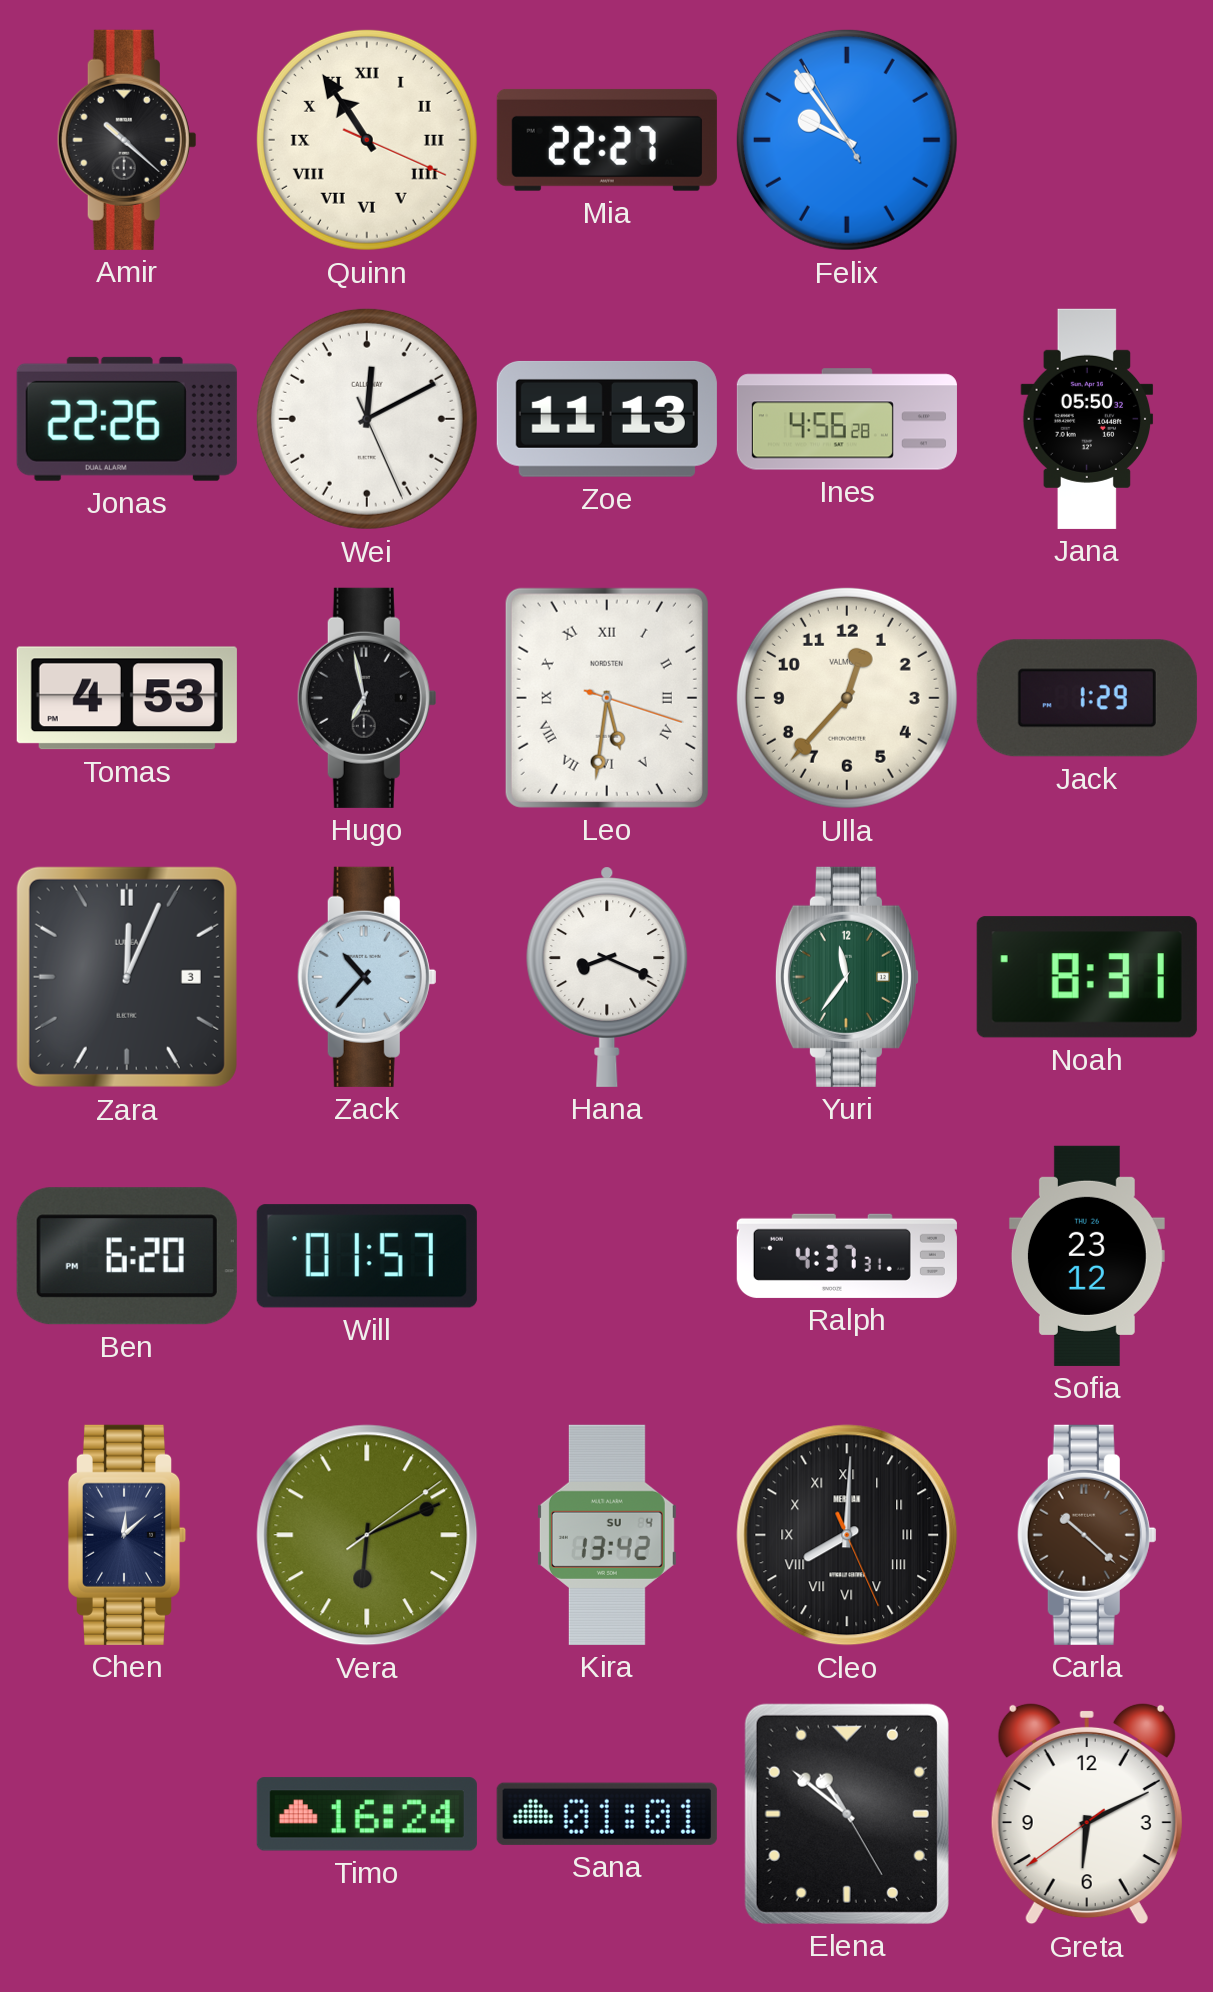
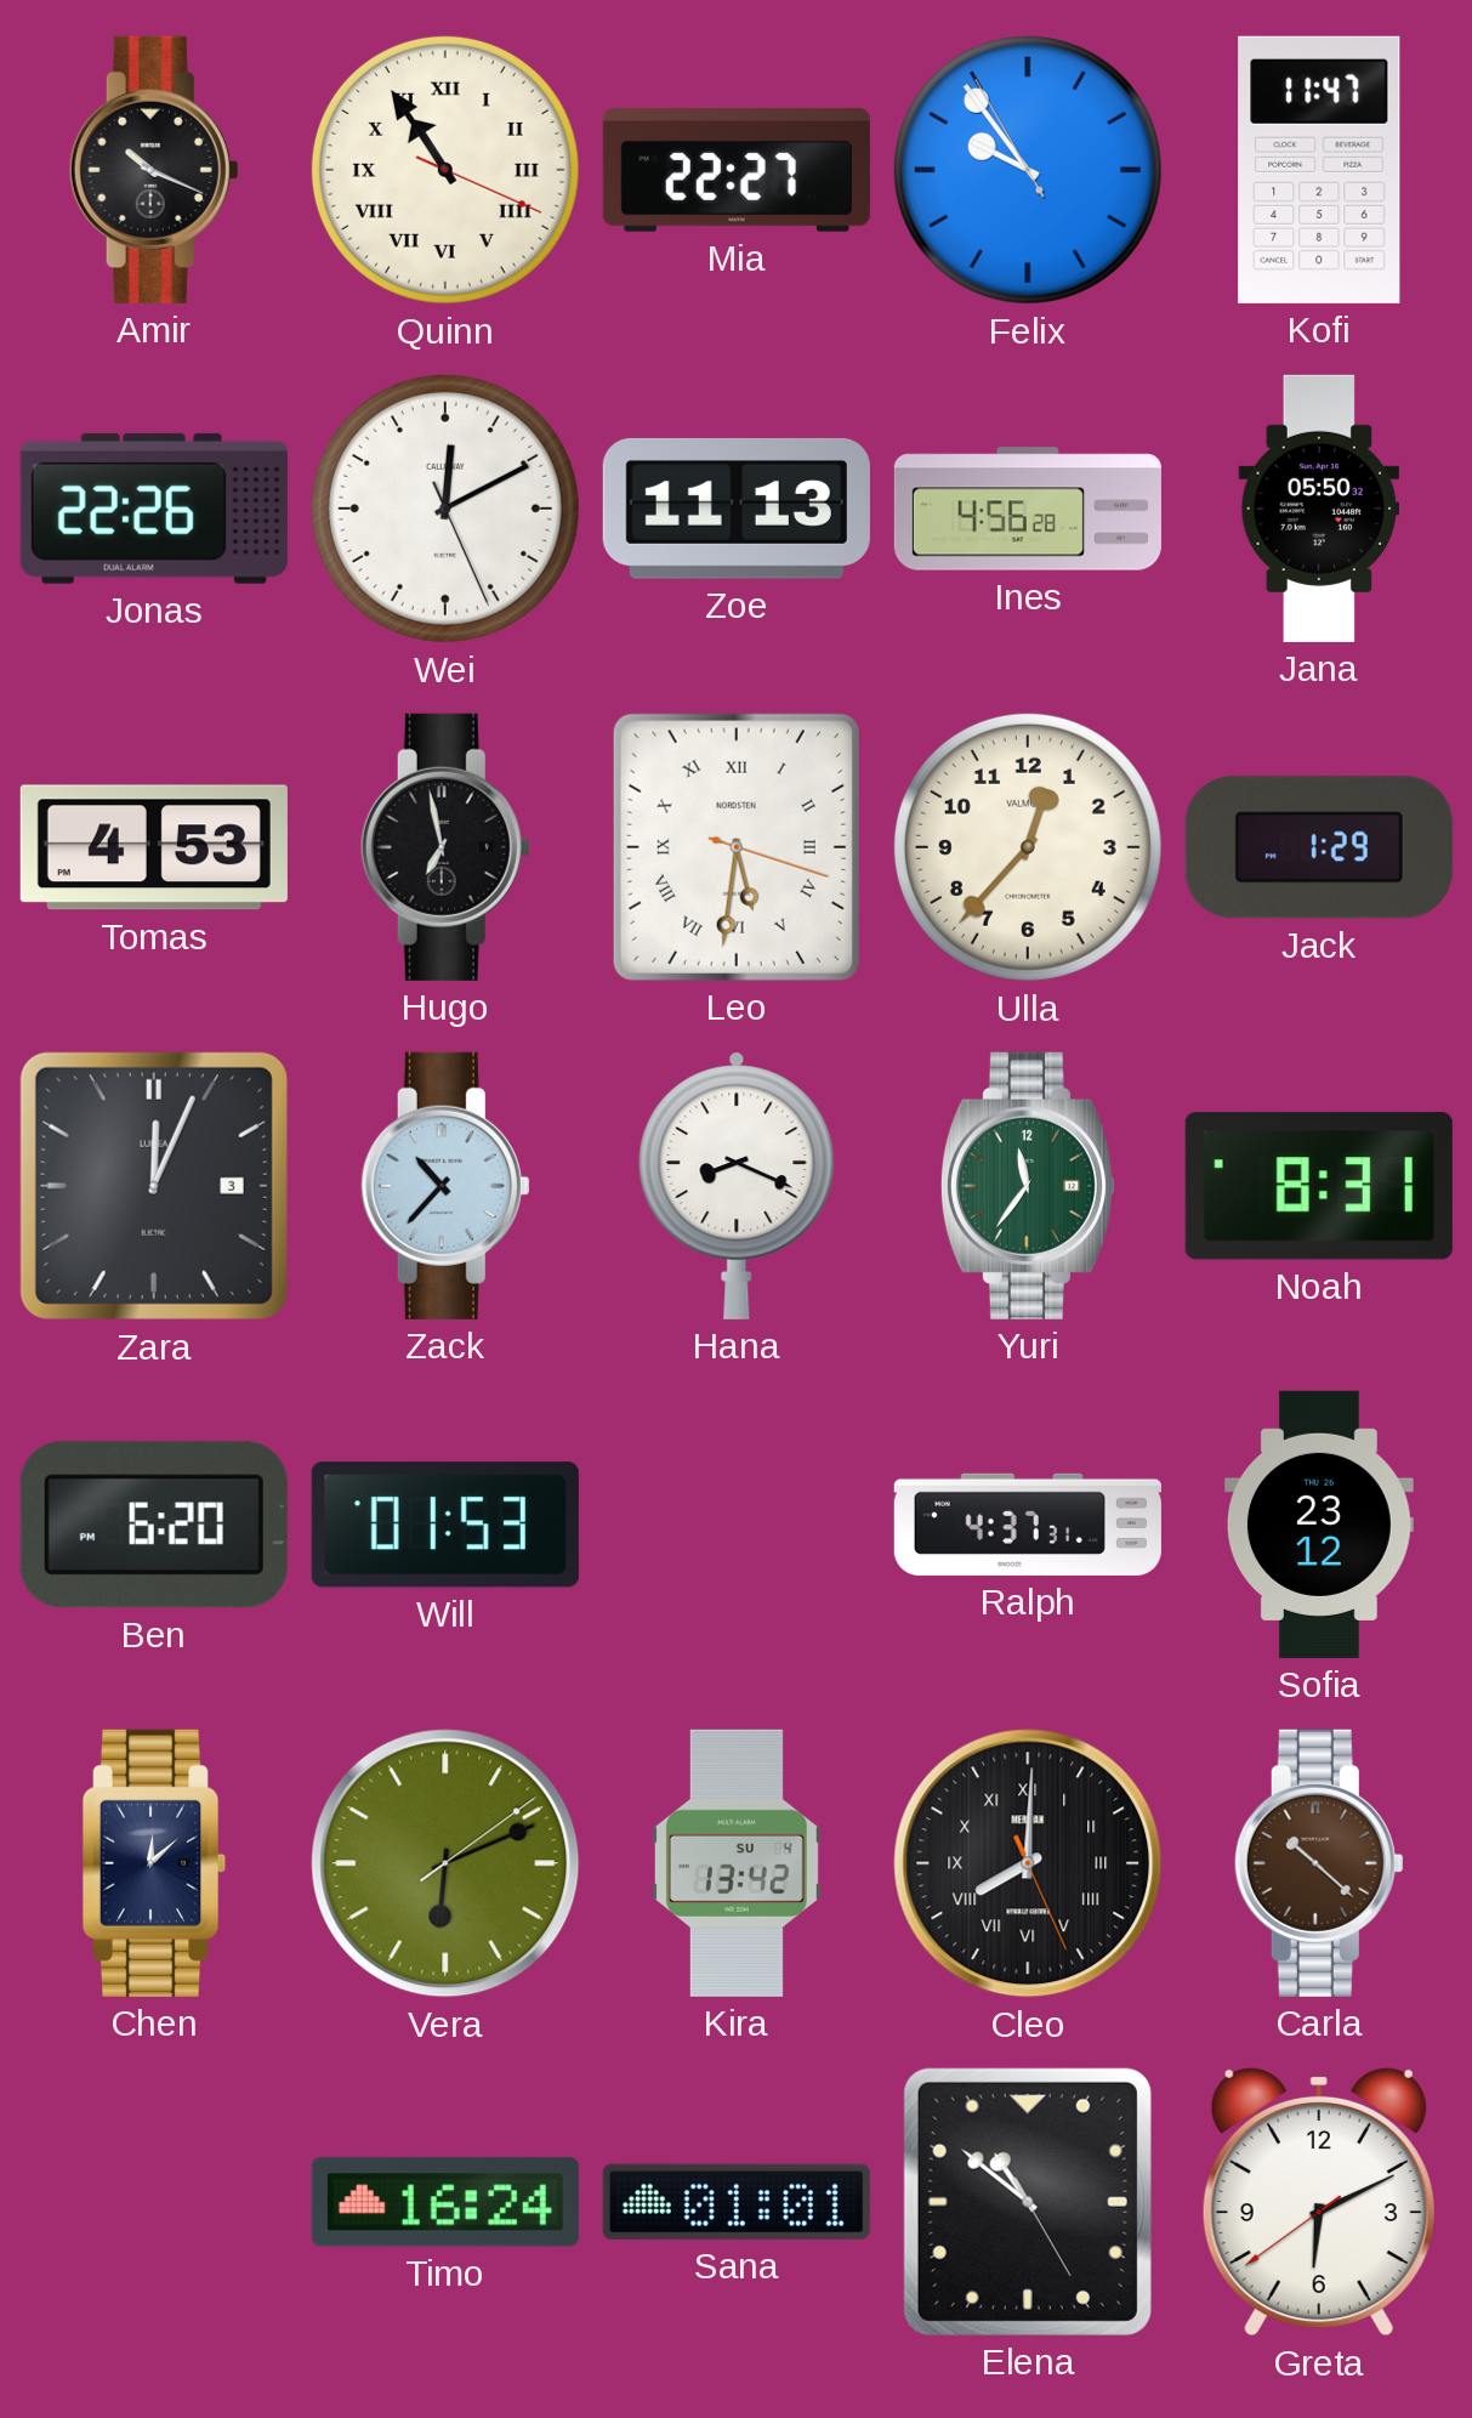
Amir: 10:22 -> 10:19
Kofi: none -> 11:47
Will: 01:57 -> 01:53
